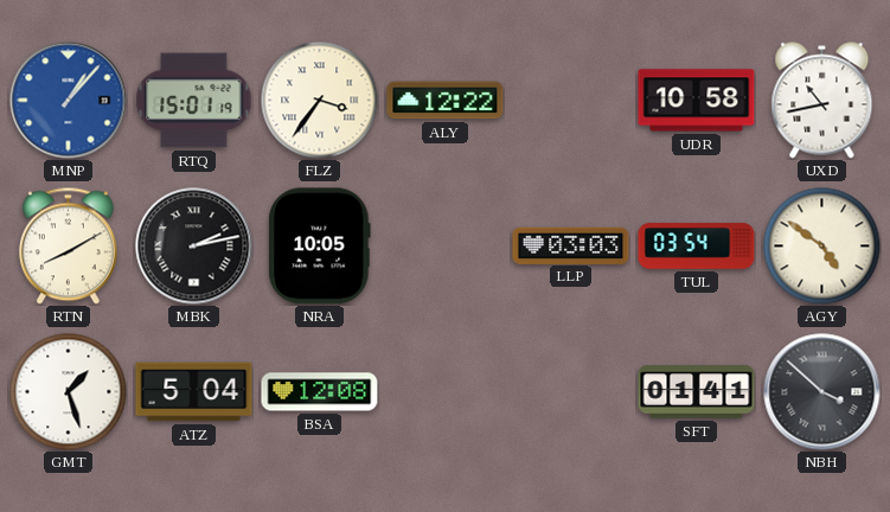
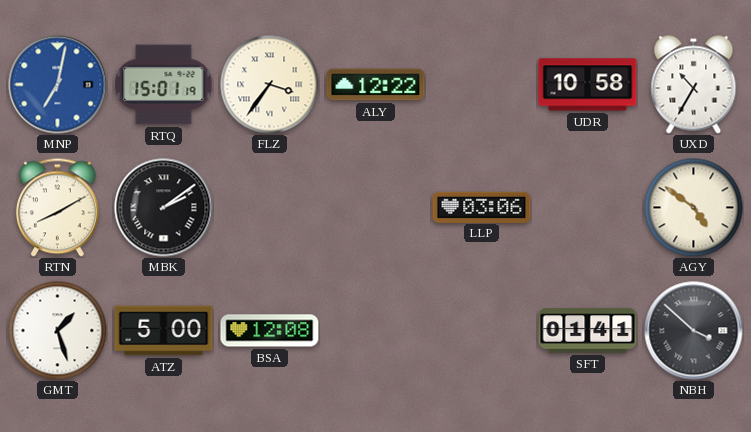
MNP: 1:07 -> 7:02
UXD: 10:43 -> 10:35
MBK: 2:13 -> 2:09
NRA: 10:05 -> none
LLP: 03:03 -> 03:06
TUL: 03:54 -> none
ATZ: 5:04 -> 5:00
